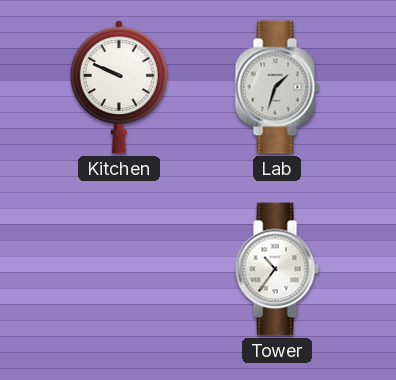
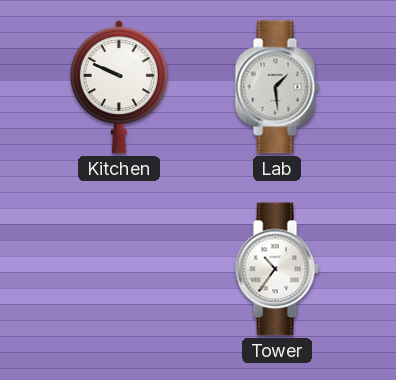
Lab: 1:33 -> 1:29
